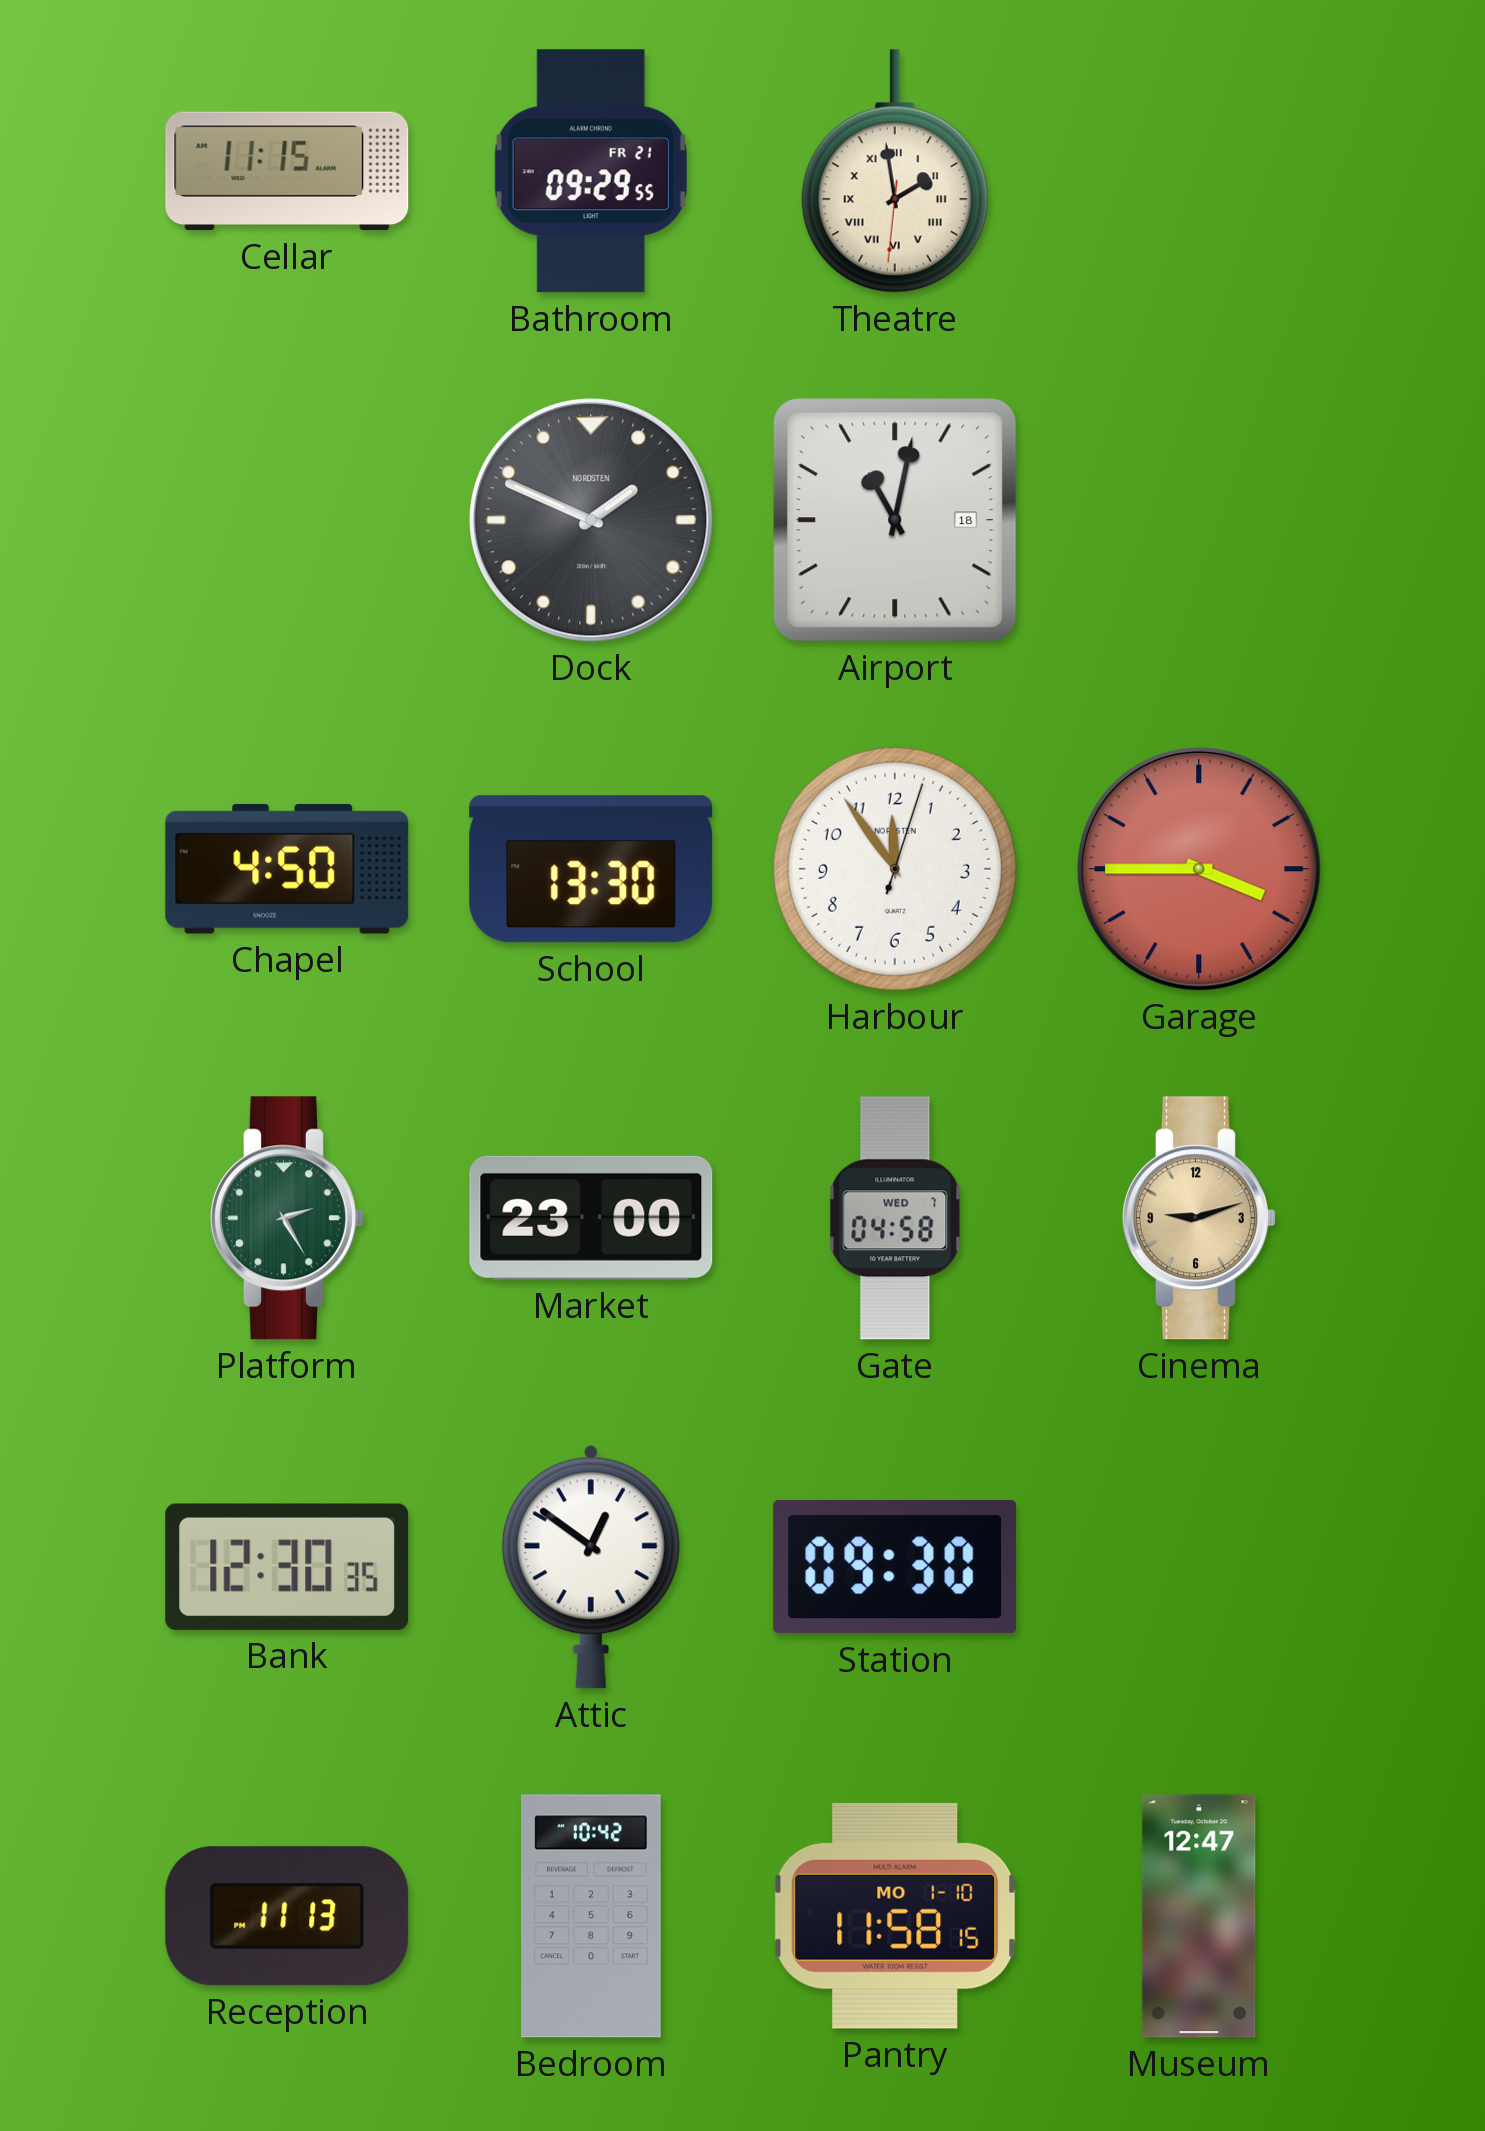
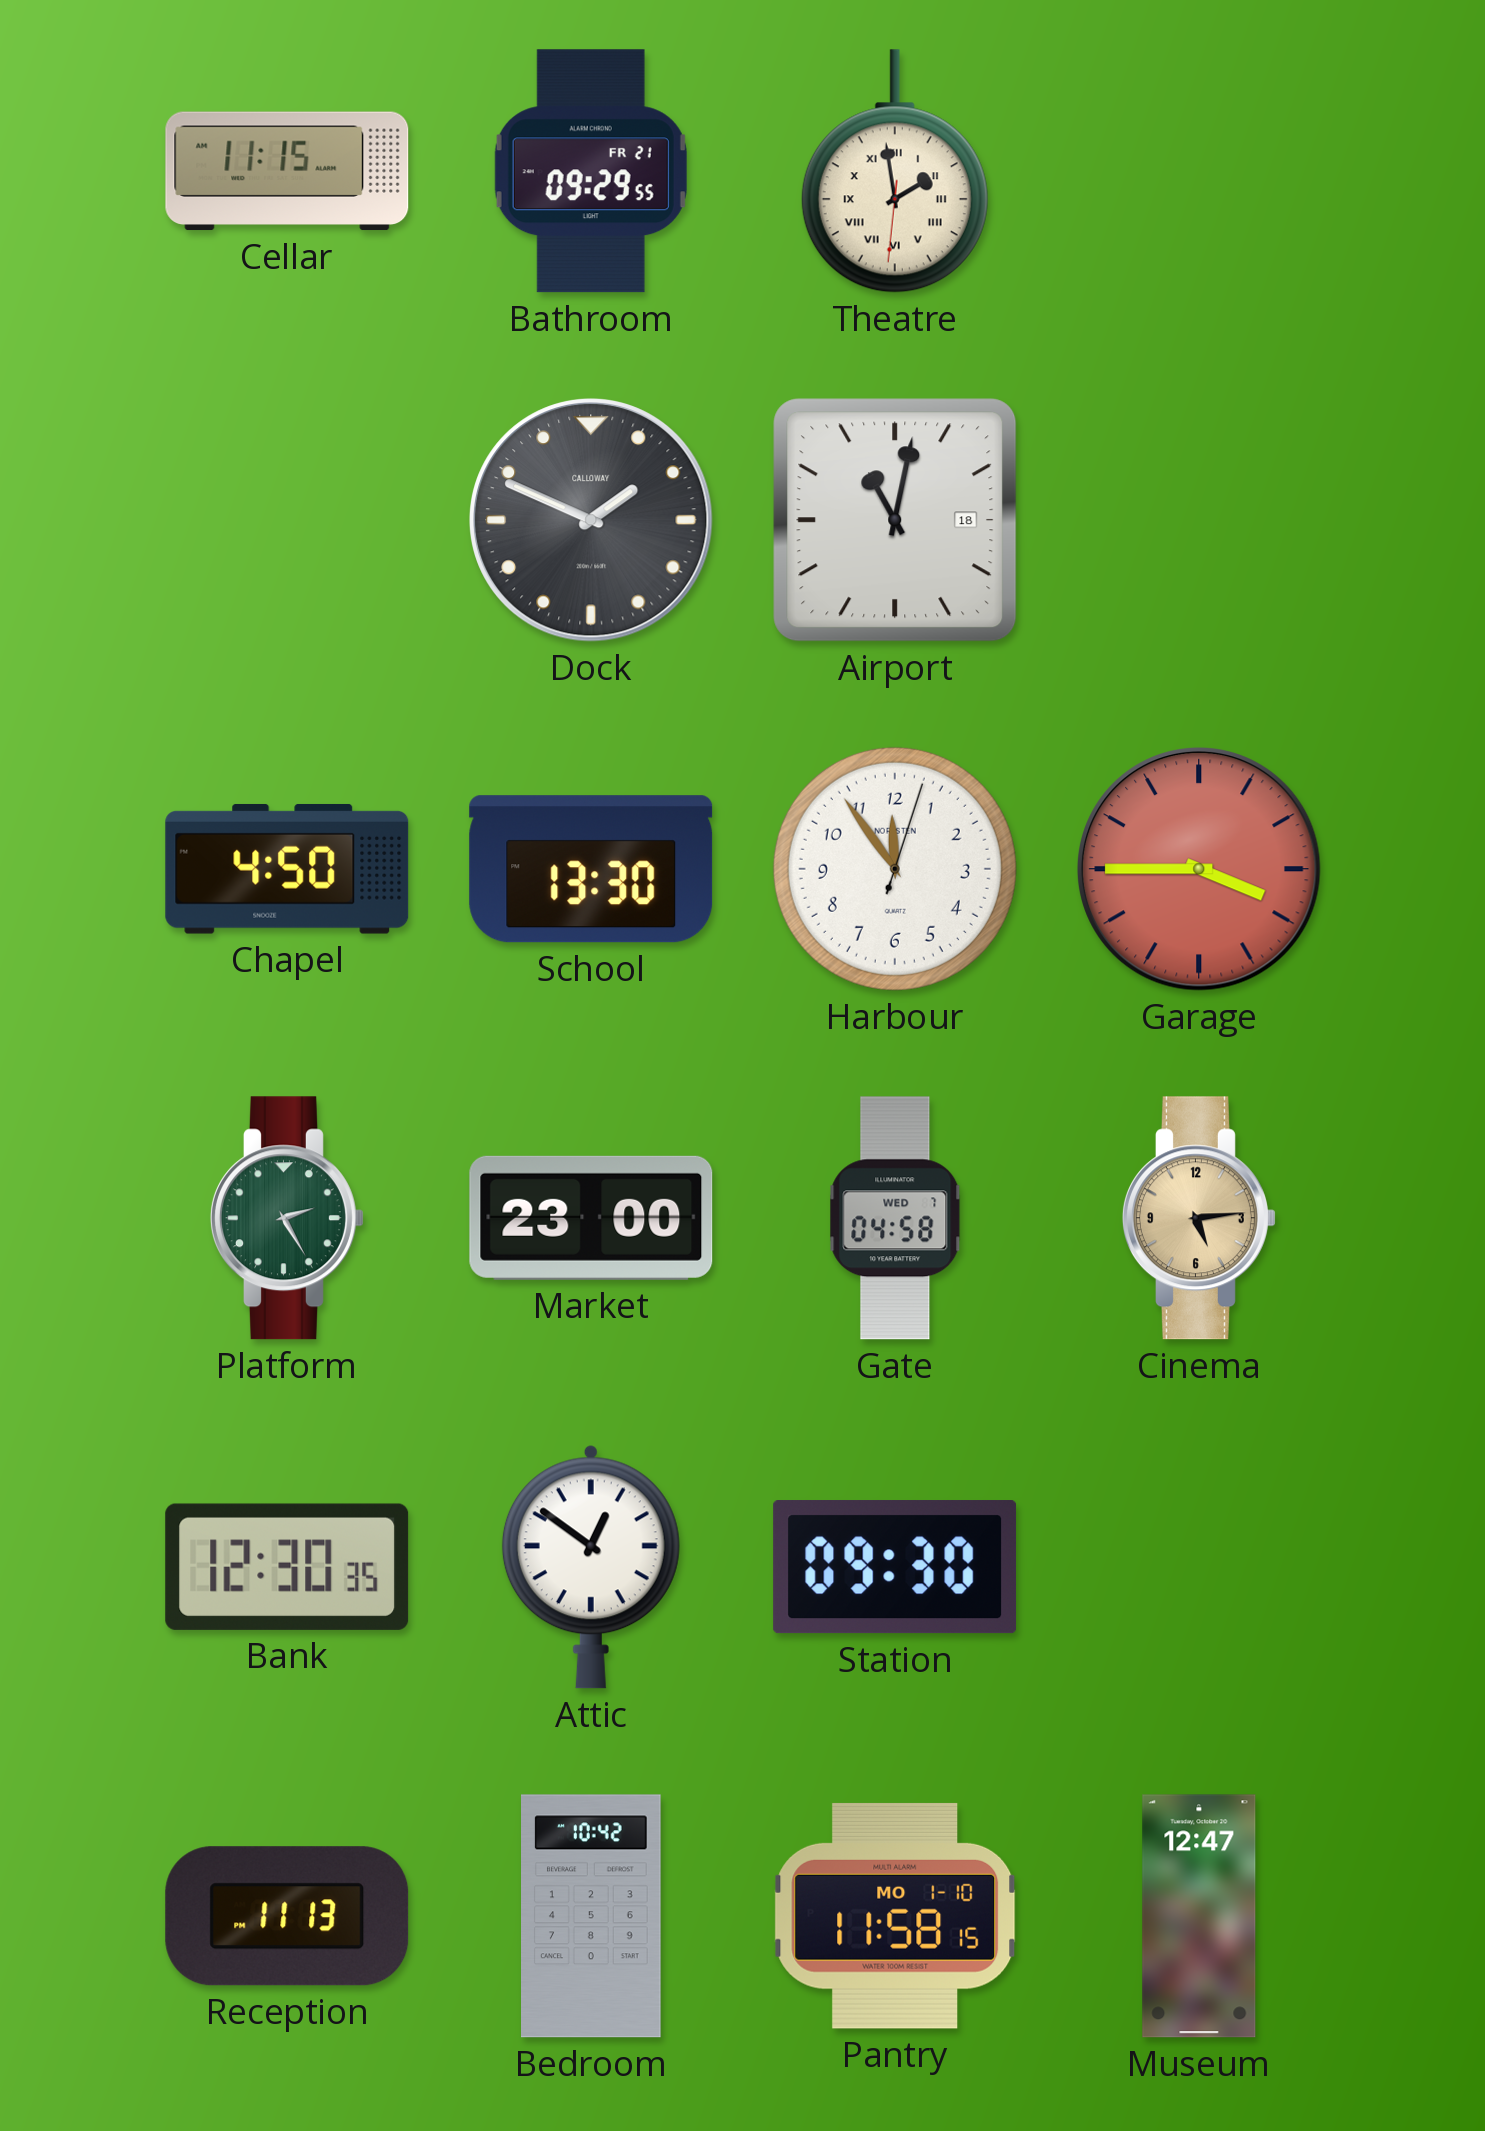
Dock brand: NORDSTEN -> CALLOWAY
Cinema: 9:12 -> 5:14
